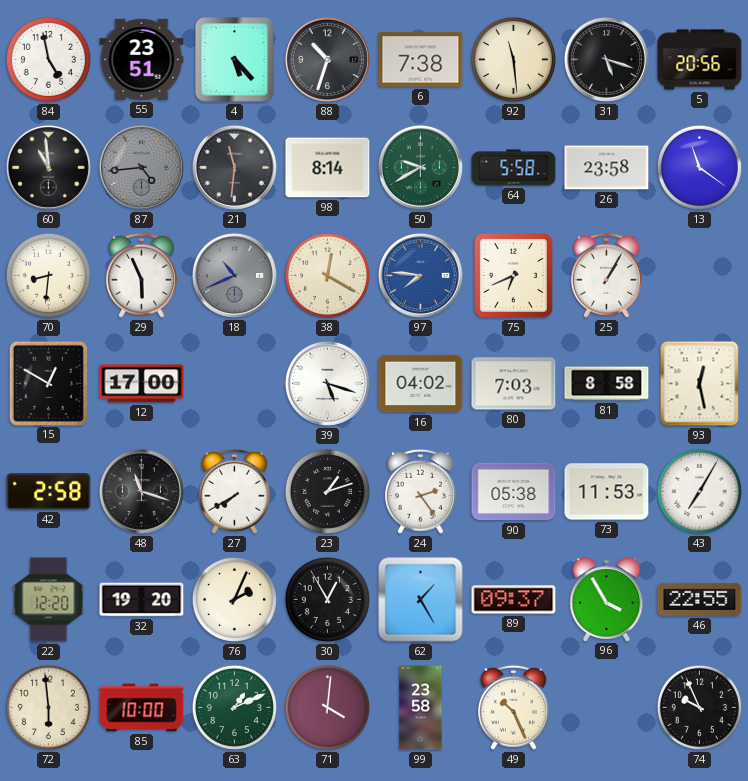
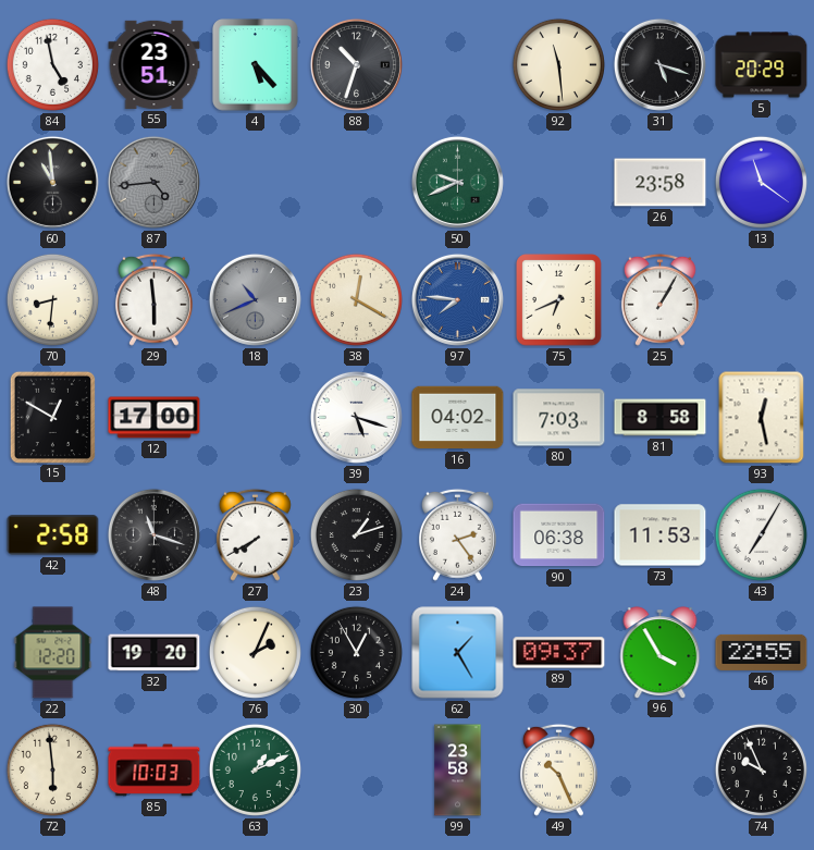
6: 7:38 -> none
5: 20:56 -> 20:29
21: 11:31 -> none
98: 8:14 -> none
50: 9:40 -> 9:41
64: 5:58 -> none
29: 5:56 -> 5:59
90: 05:38 -> 06:38
85: 10:00 -> 10:03
71: 4:01 -> none
